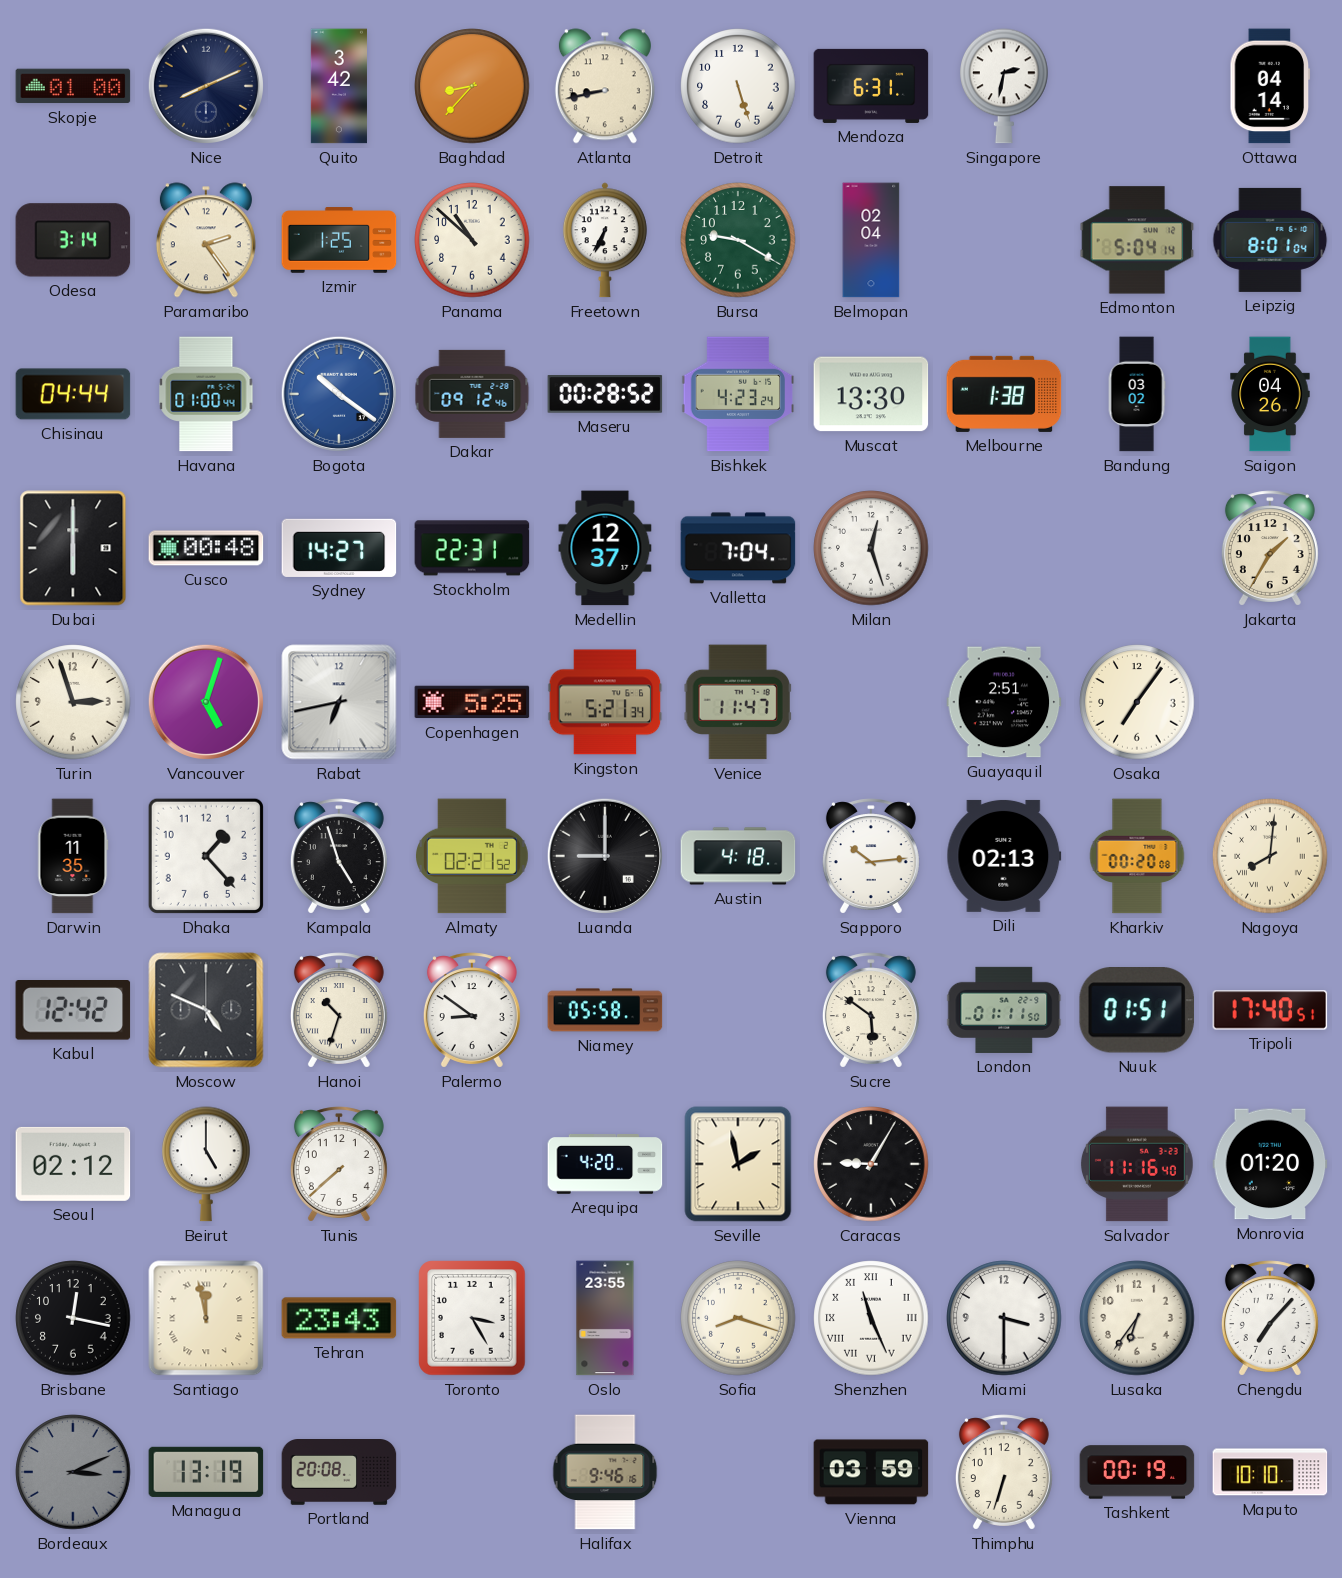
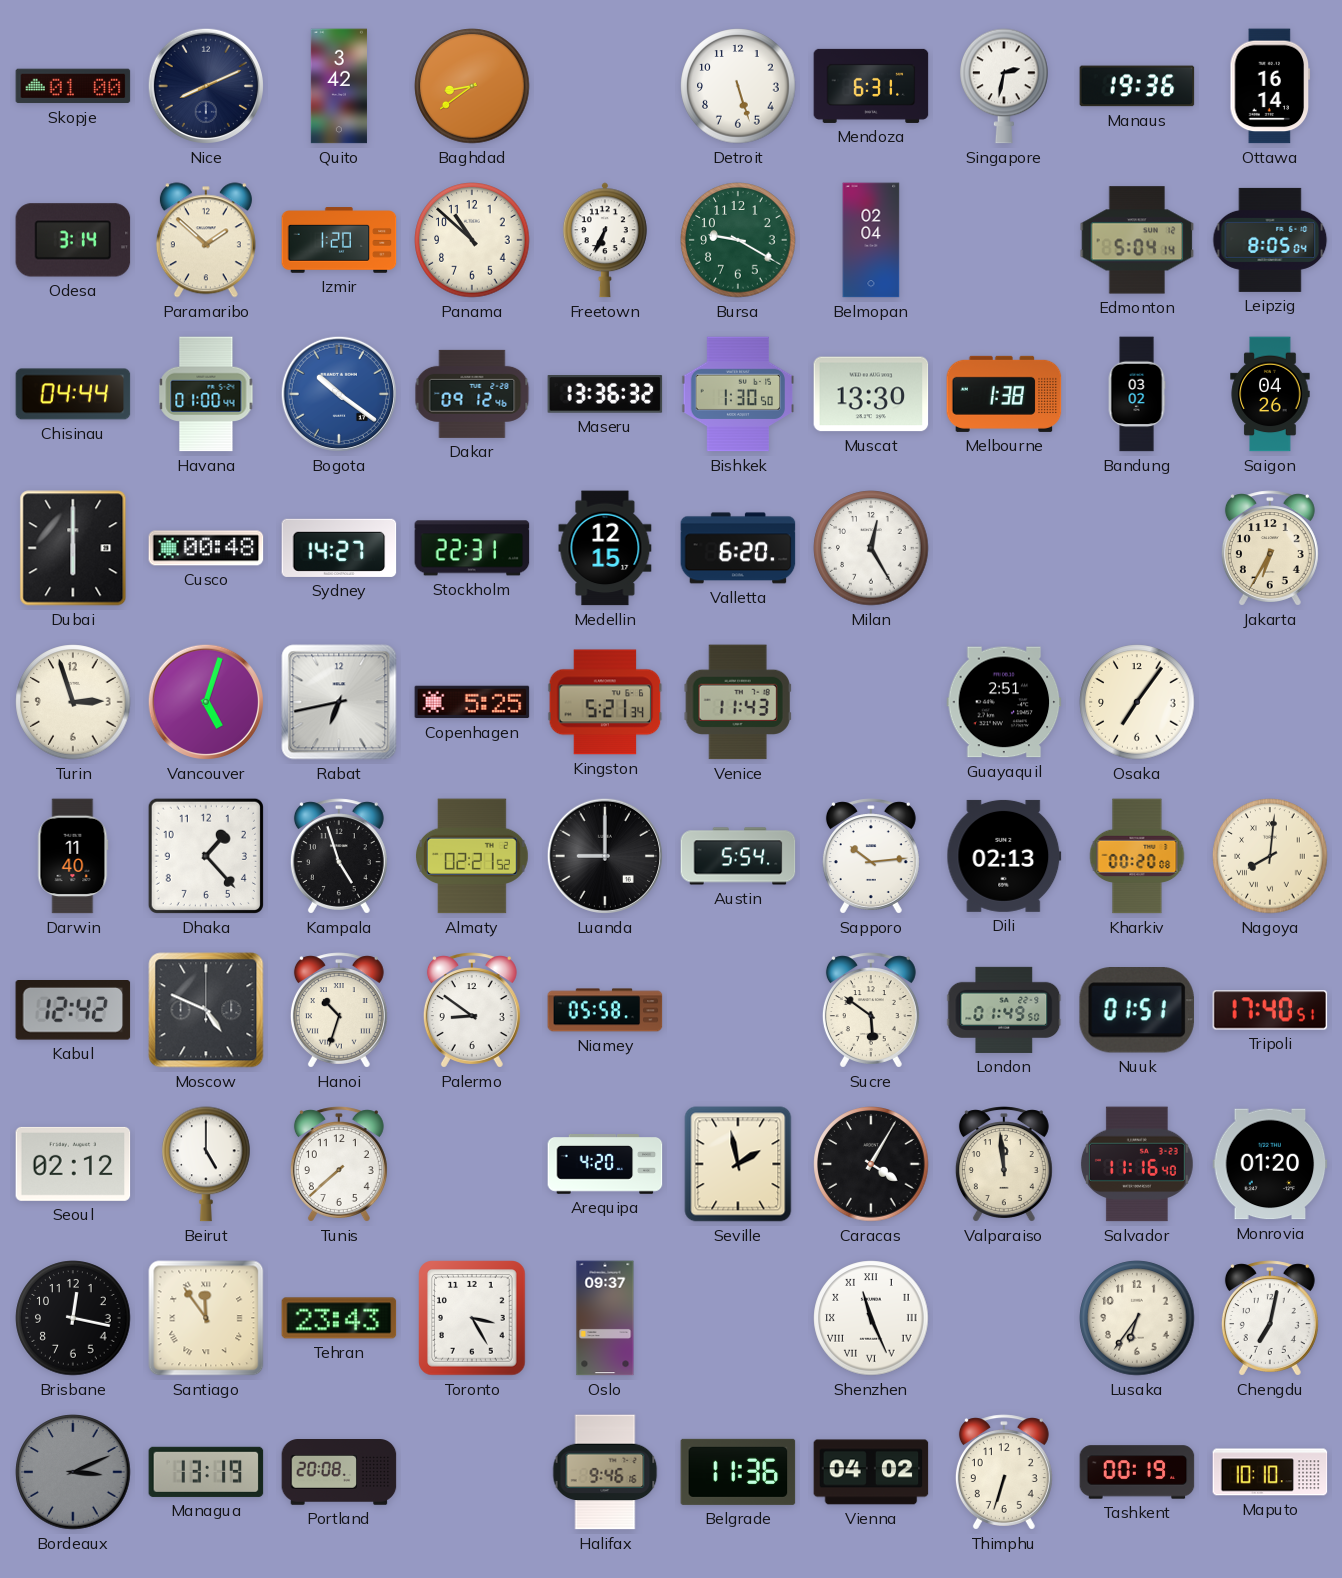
Baghdad: 8:37 -> 8:39
Atlanta: 8:43 -> none
Manaus: none -> 19:36
Ottawa: 04:14 -> 16:14
Paramaribo: 2:24 -> 1:52
Izmir: 1:25 -> 1:20
Leipzig: 8:01 -> 8:05
Maseru: 00:28 -> 13:36
Bishkek: 4:23 -> 1:30
Medellin: 12:37 -> 12:15
Valletta: 7:04 -> 6:20
Milan: 12:27 -> 12:25
Jakarta: 1:35 -> 6:35
Venice: 11:47 -> 11:43
Darwin: 11:35 -> 11:40
Austin: 4:18 -> 5:54
London: 01:11 -> 01:49
Caracas: 9:05 -> 4:05
Valparaiso: none -> 11:59
Santiago: 11:58 -> 11:54
Oslo: 23:55 -> 09:37
Sofia: 8:18 -> none
Miami: 3:30 -> none
Chengdu: 7:07 -> 7:02
Belgrade: none -> 11:36
Vienna: 03:59 -> 04:02
